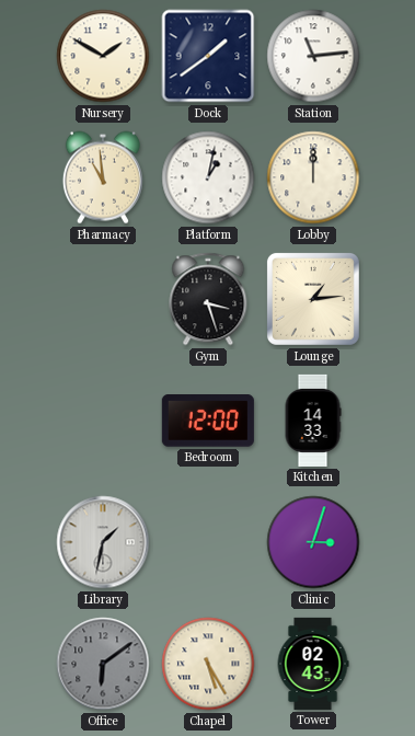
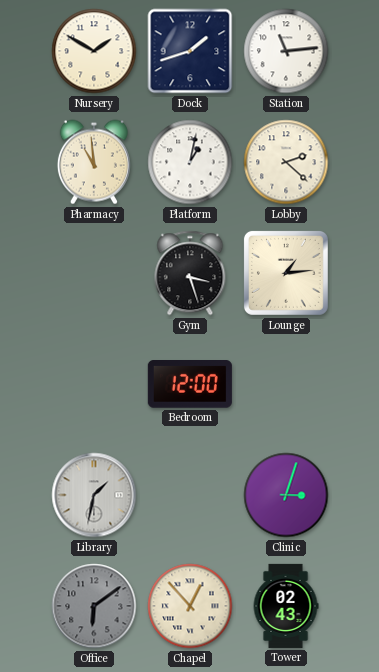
Dock: 1:39 -> 1:42
Lobby: 12:00 -> 2:22
Kitchen: 14:33 -> none
Chapel: 5:25 -> 12:53
